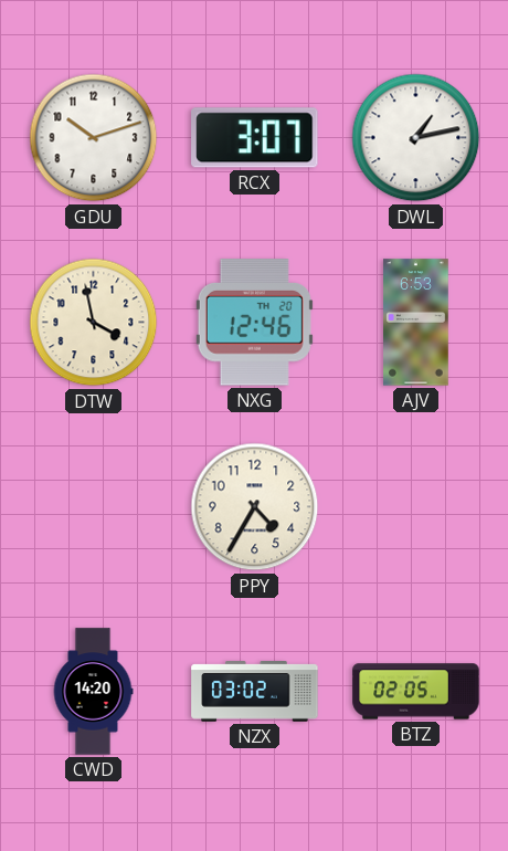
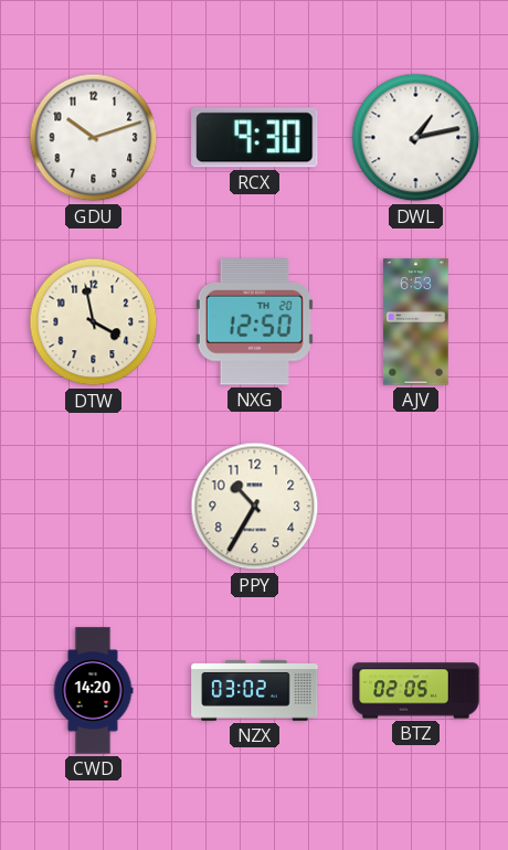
RCX: 3:07 -> 9:30
NXG: 12:46 -> 12:50
PPY: 4:35 -> 10:35
